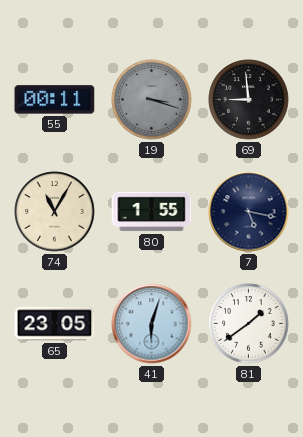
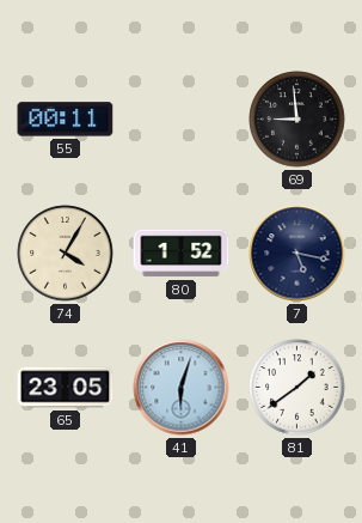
19: 3:18 -> none
74: 11:05 -> 4:05
80: 1:55 -> 1:52
